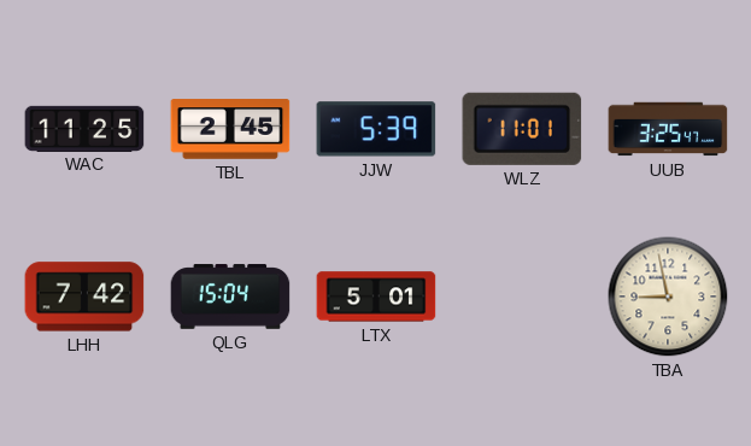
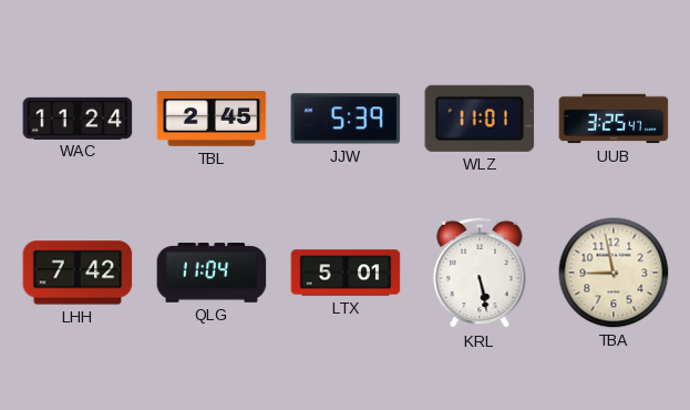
WAC: 11:25 -> 11:24
QLG: 15:04 -> 11:04
KRL: none -> 5:28
